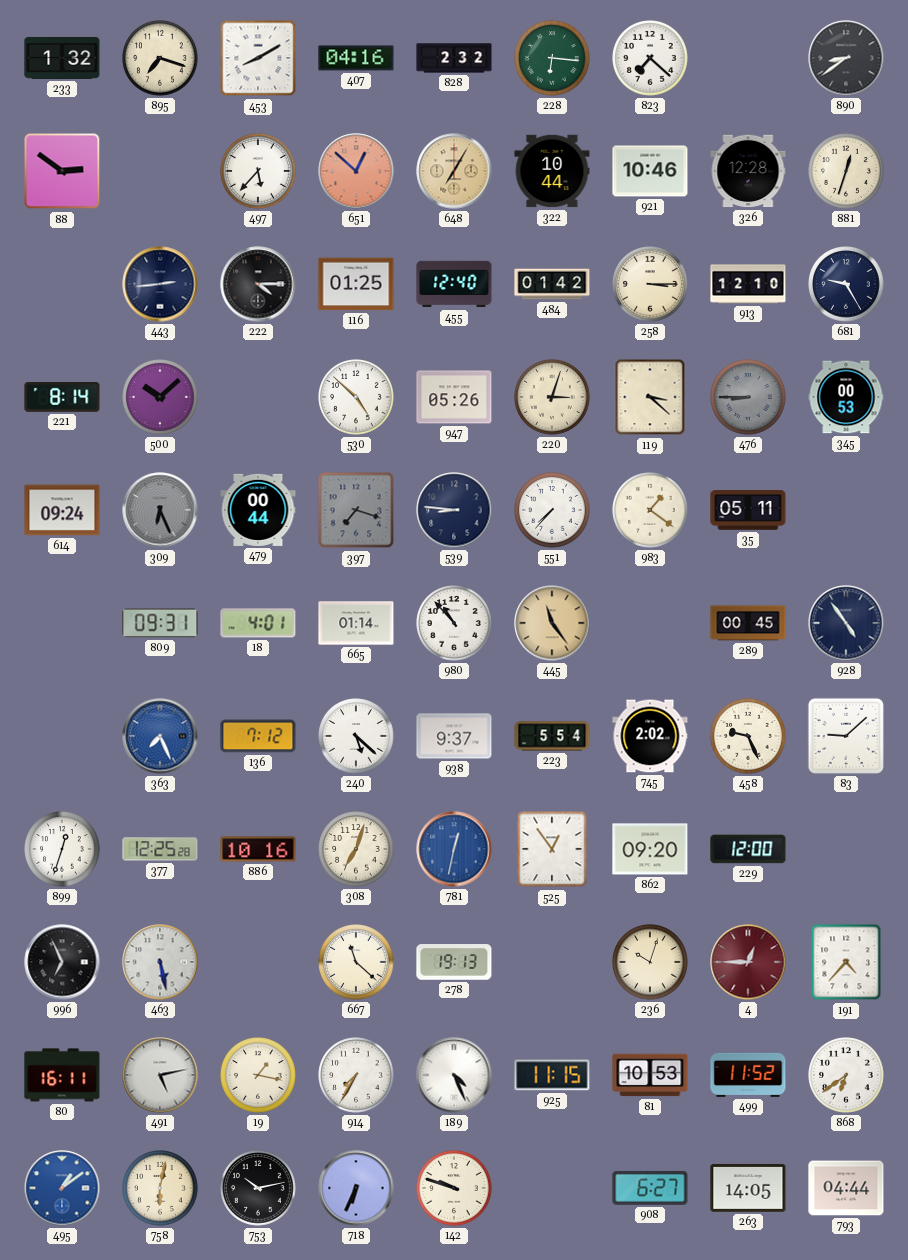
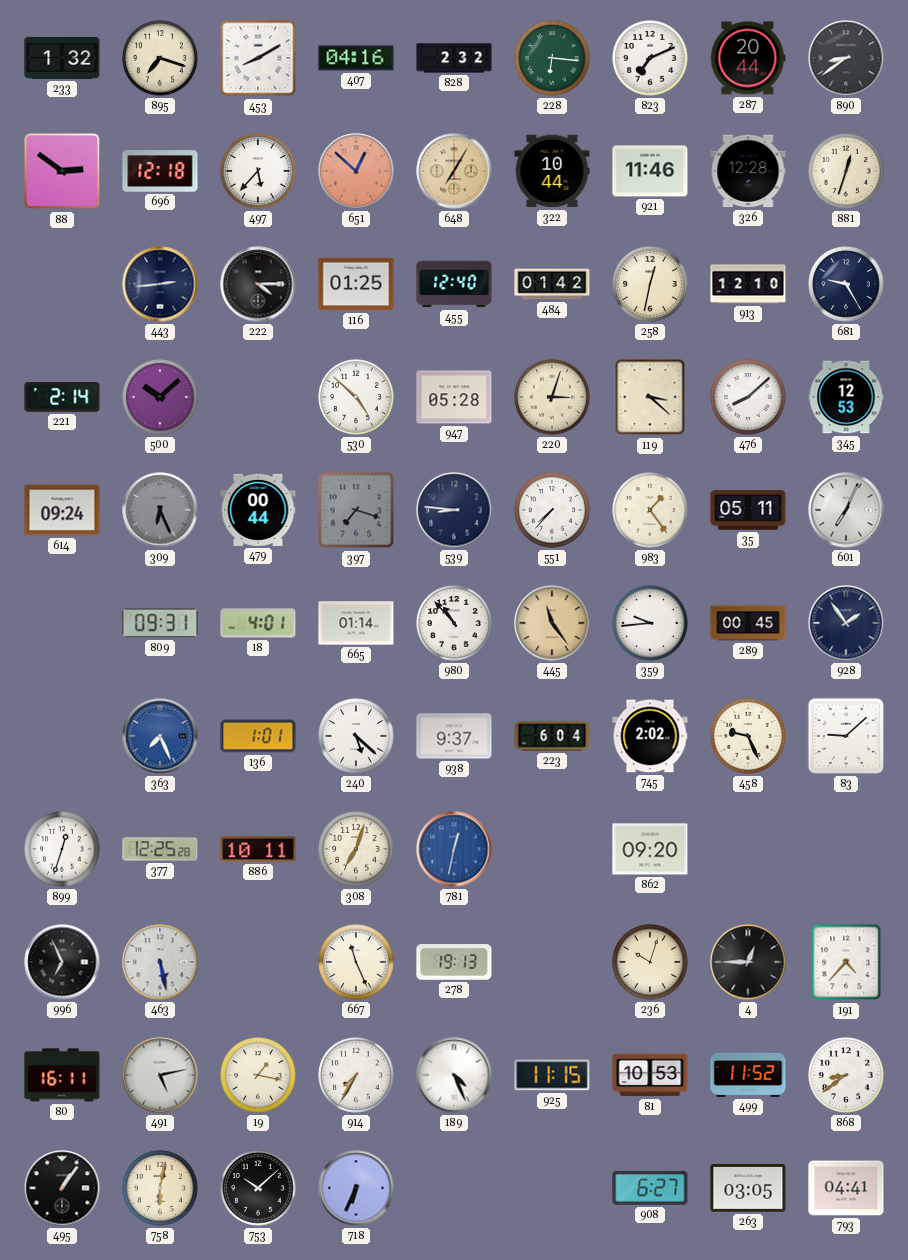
823: 7:22 -> 7:11
287: none -> 20:44
696: none -> 12:18
921: 10:46 -> 11:46
258: 3:15 -> 12:32
221: 8:14 -> 2:14
947: 05:26 -> 05:28
476: 8:45 -> 8:08
476 dial: grey -> white
345: 00:53 -> 12:53
983: 1:21 -> 1:24
601: none -> 7:04
359: none -> 9:44
928: 4:54 -> 1:54
136: 7:12 -> 1:01
223: 5:54 -> 6:04
886: 10:16 -> 10:11
525: 12:54 -> none
229: 12:00 -> none
667: 11:22 -> 11:26
4 dial: burgundy -> black
868: 6:39 -> 8:39
495: 1:09 -> 1:06
495 dial: blue -> black
753: 10:13 -> 10:08
142: 9:48 -> none
263: 14:05 -> 03:05
793: 04:44 -> 04:41
